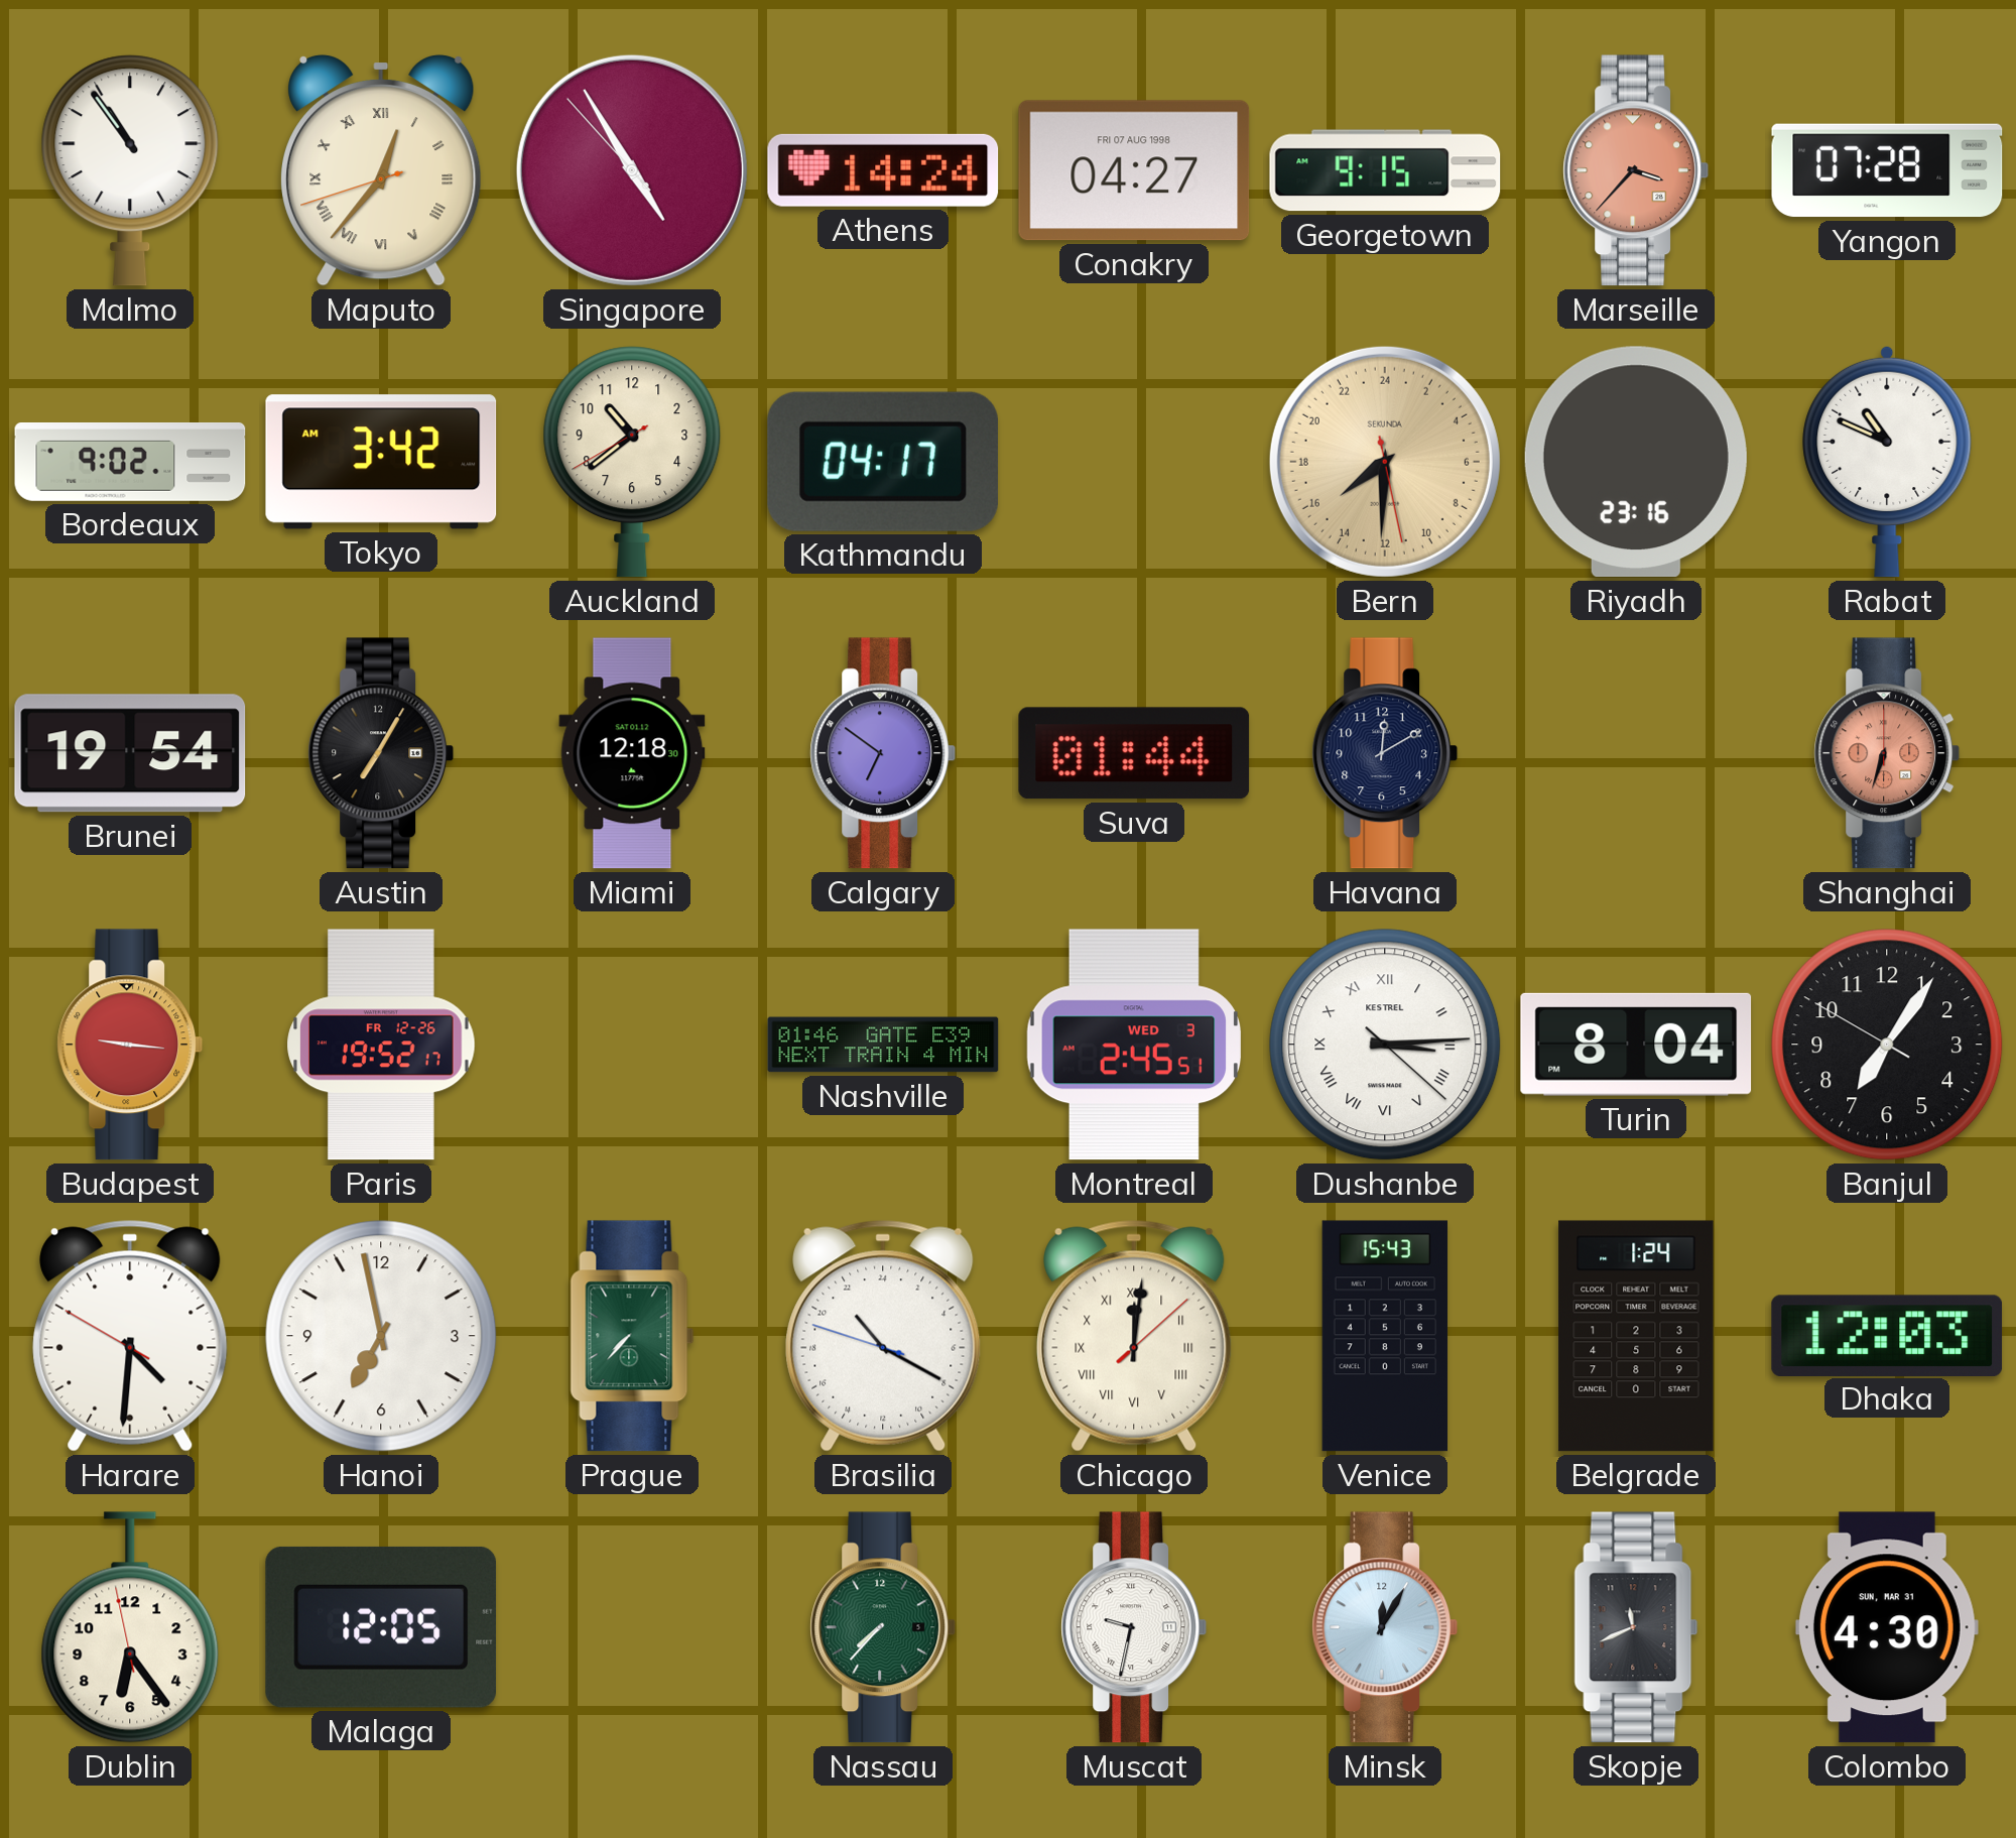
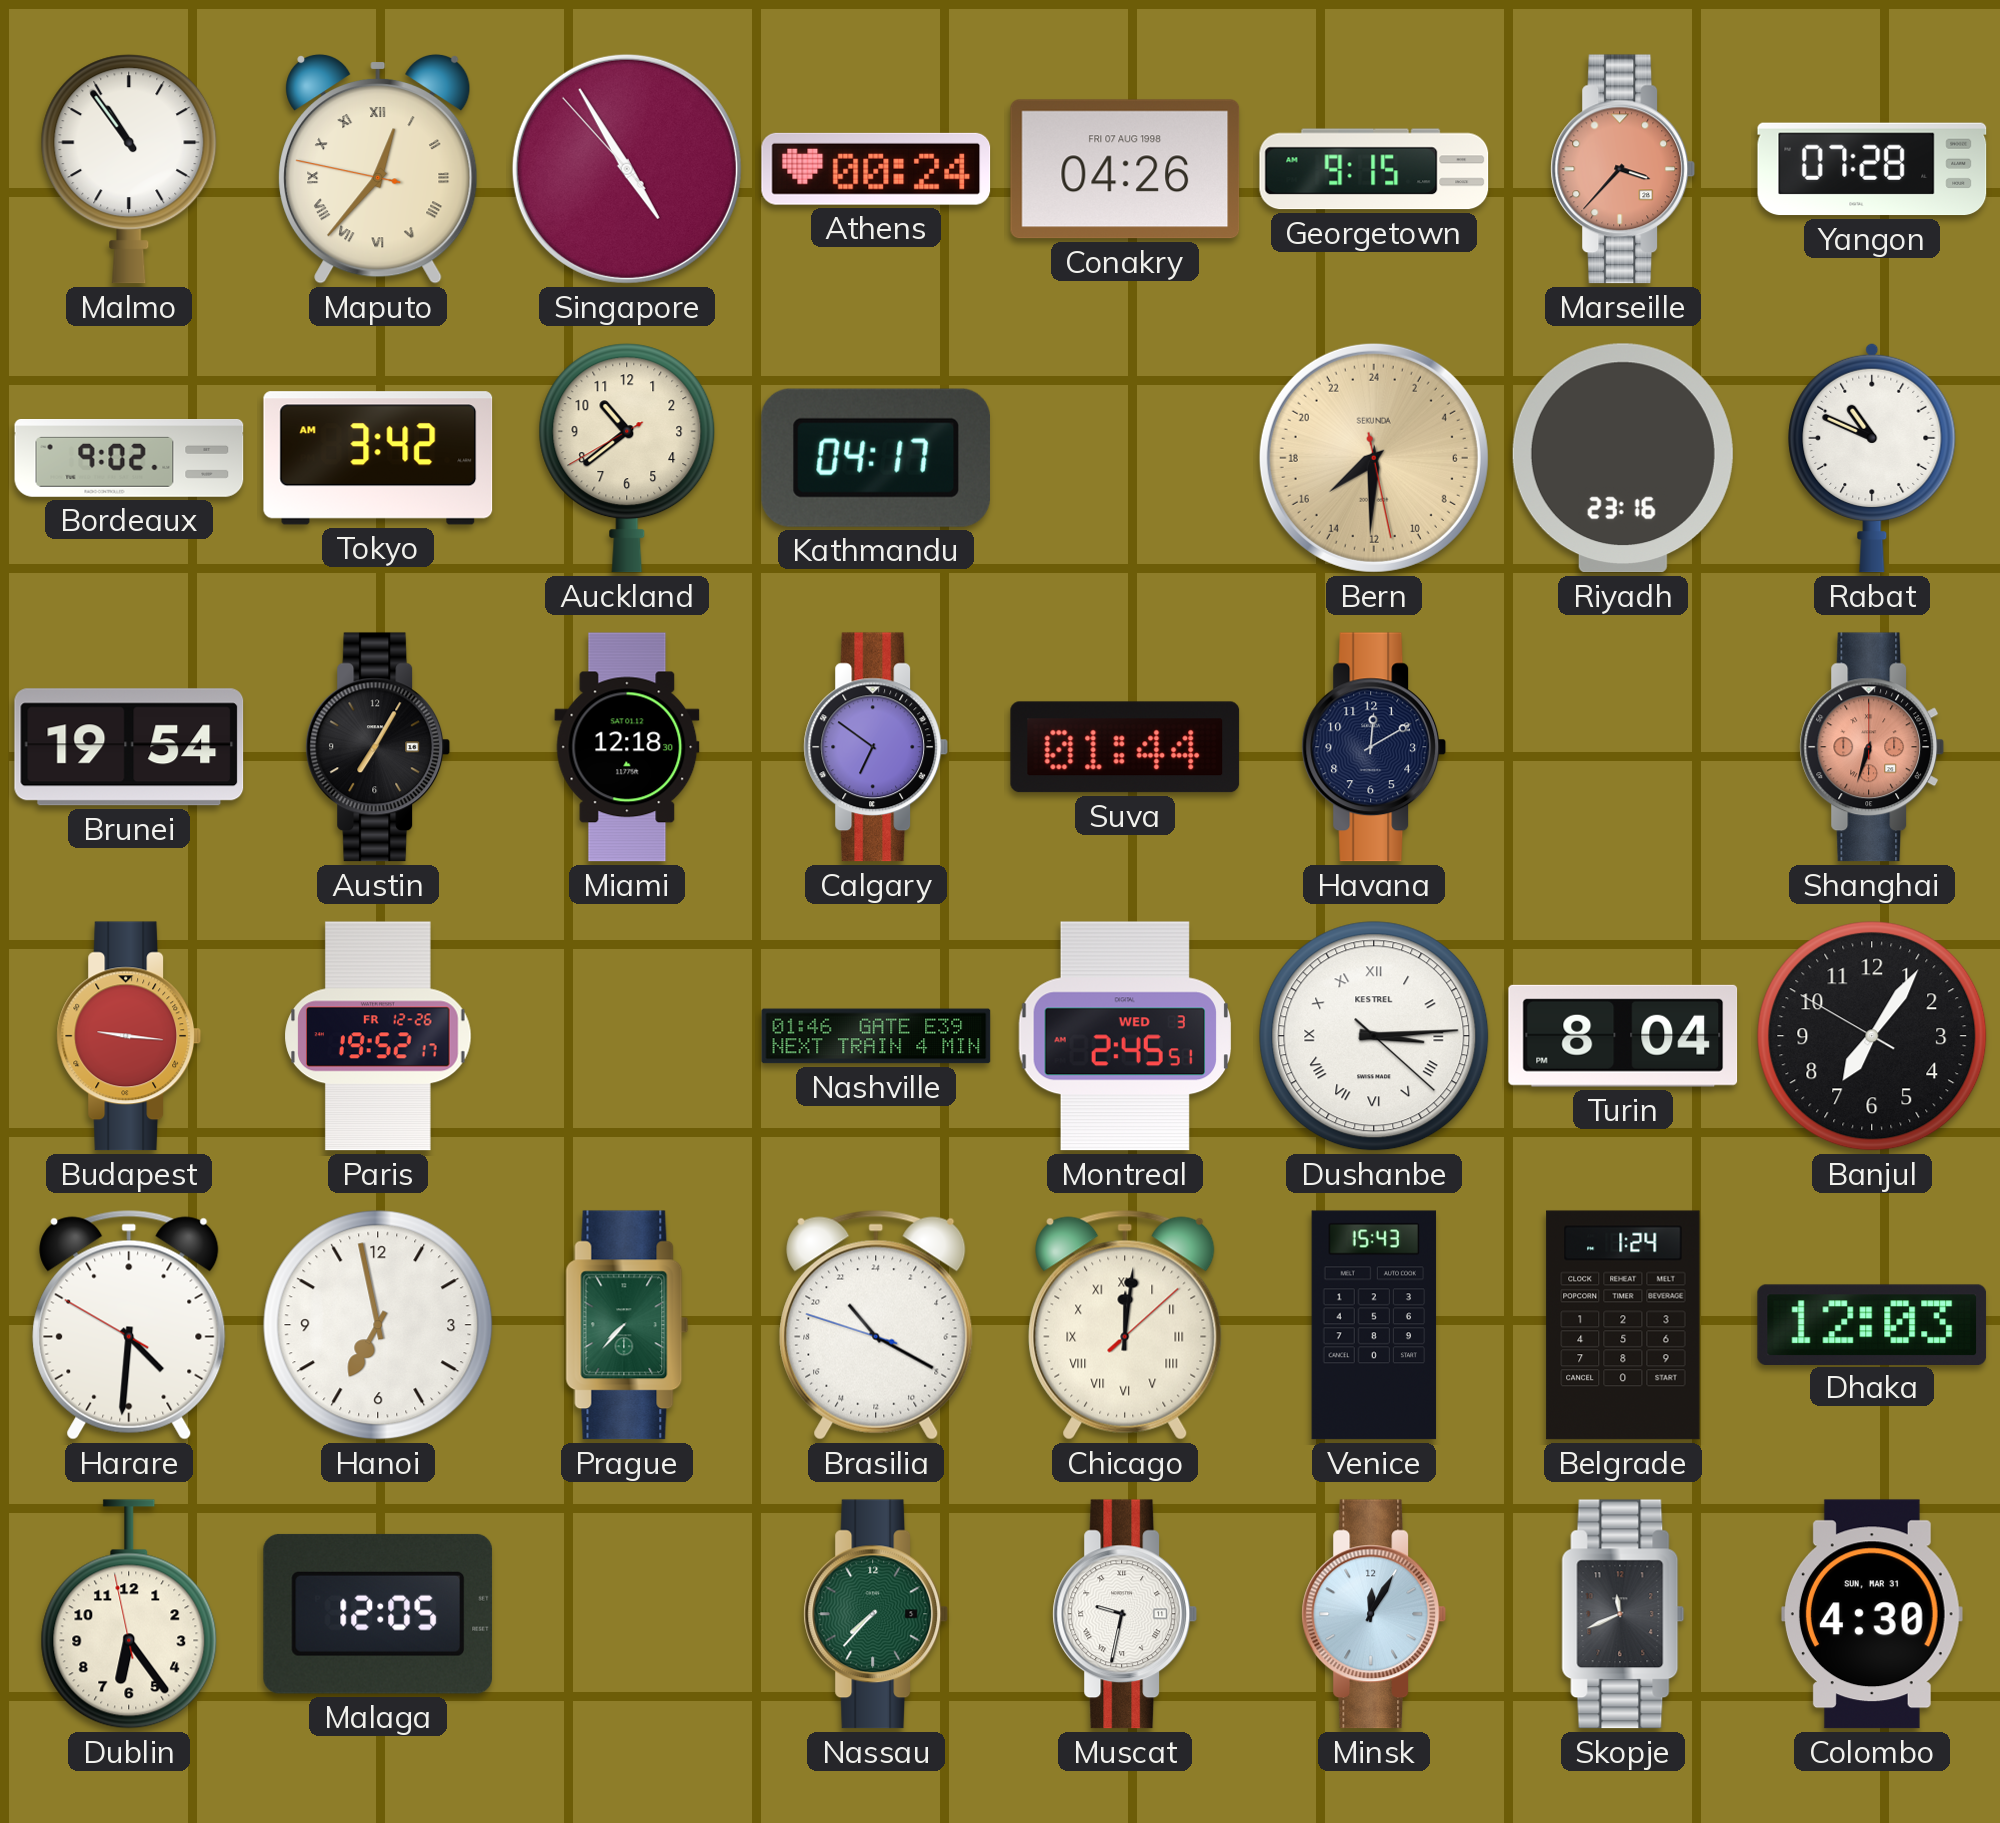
Maputo: 12:36:42 -> 12:36:47
Athens: 14:24 -> 00:24
Conakry: 04:27 -> 04:26
